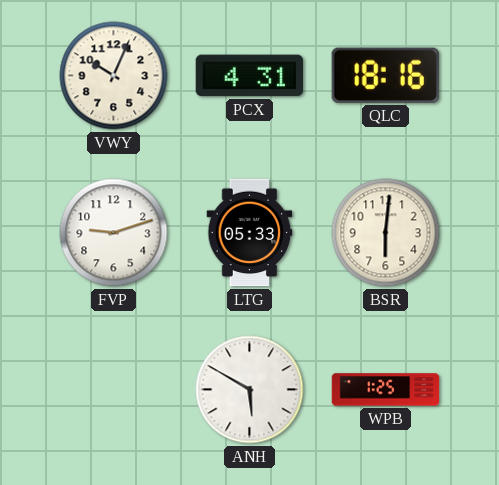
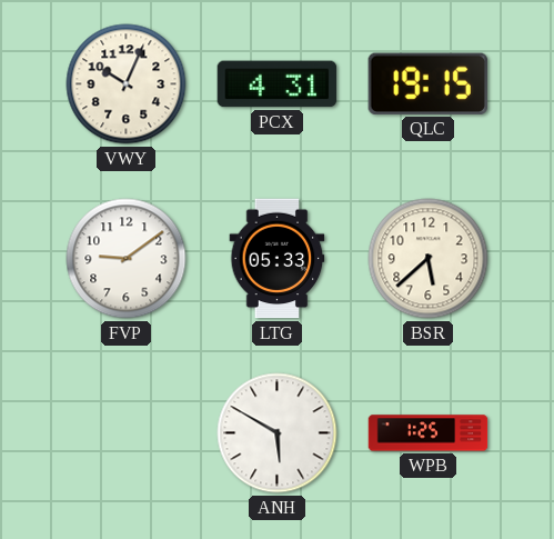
QLC: 18:16 -> 19:15
FVP: 9:12 -> 9:09
BSR: 6:01 -> 5:38
